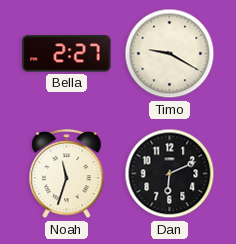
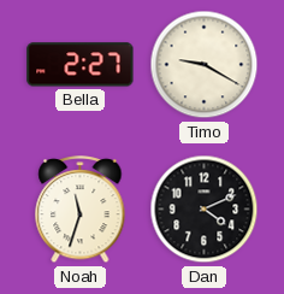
Dan: 6:11 -> 4:11
